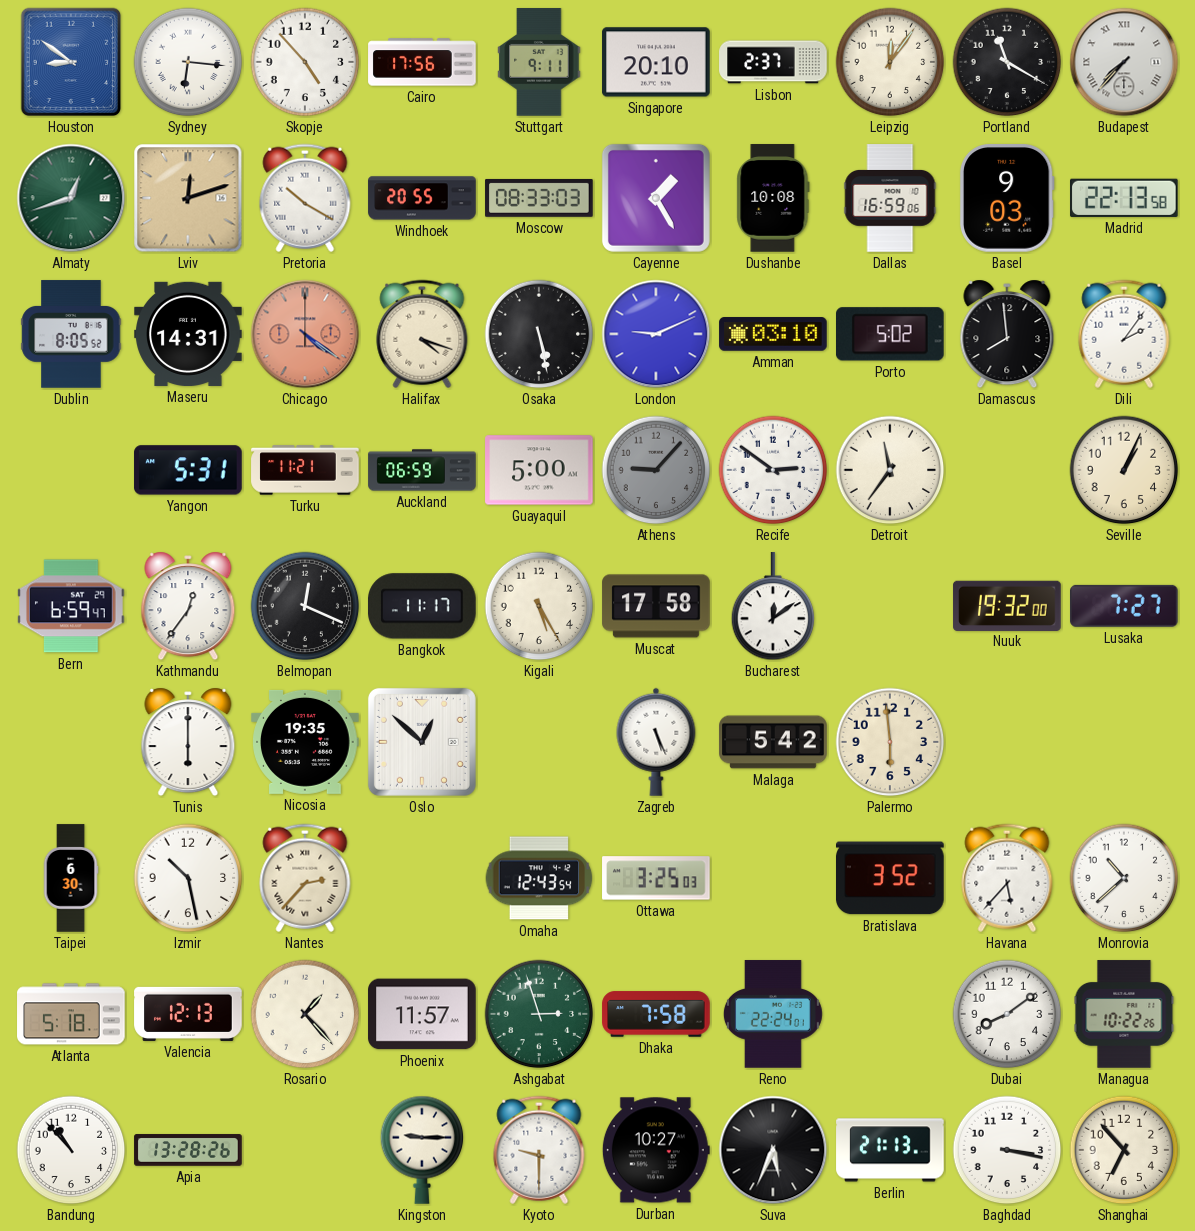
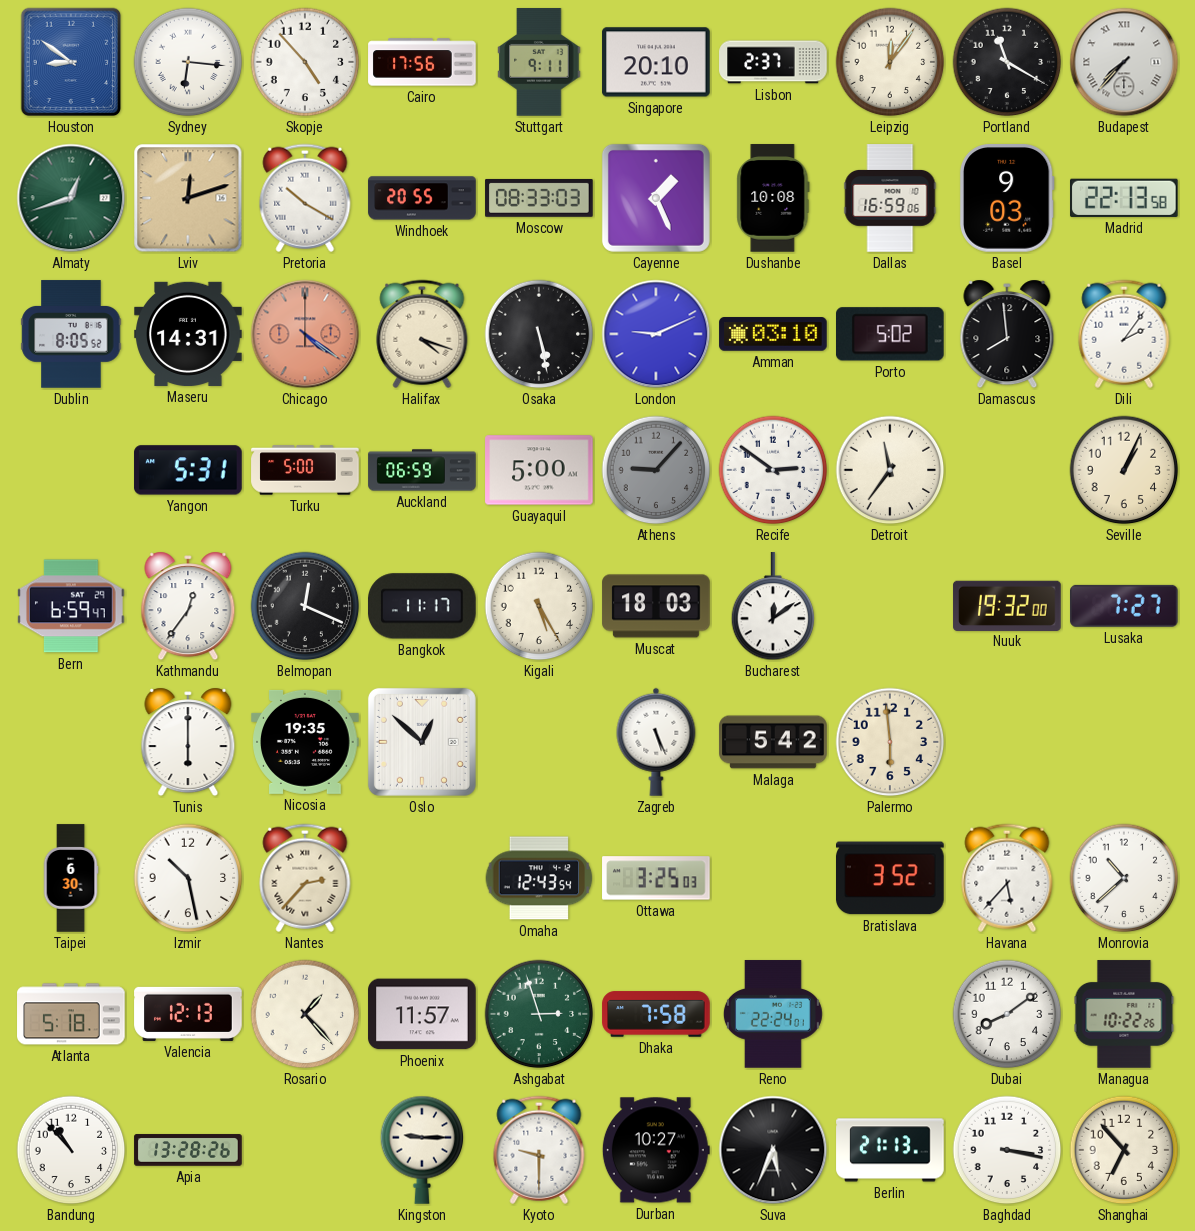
Cayenne: 1:25 -> 1:26
Turku: 11:21 -> 5:00
Muscat: 17:58 -> 18:03
